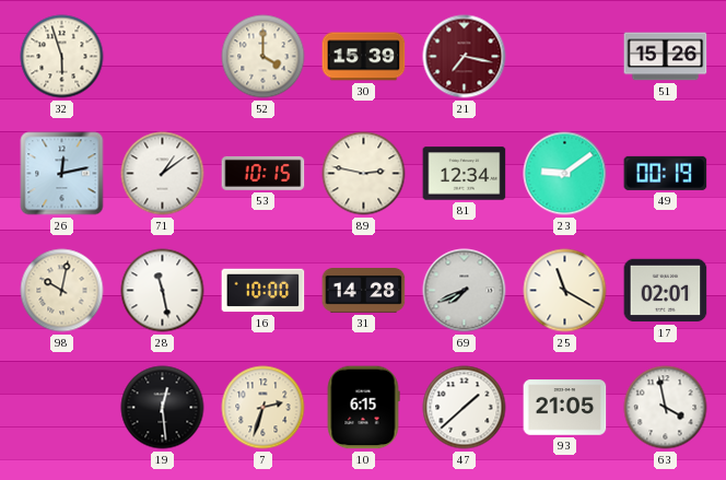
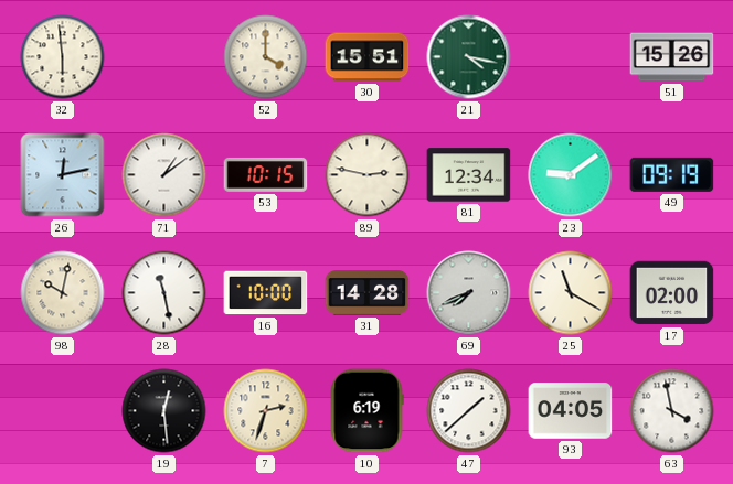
32: 5:57 -> 5:59
30: 15:39 -> 15:51
21: 7:17 -> 4:17
21 dial: burgundy -> green
49: 00:19 -> 09:19
17: 02:01 -> 02:00
10: 6:15 -> 6:19
93: 21:05 -> 04:05
